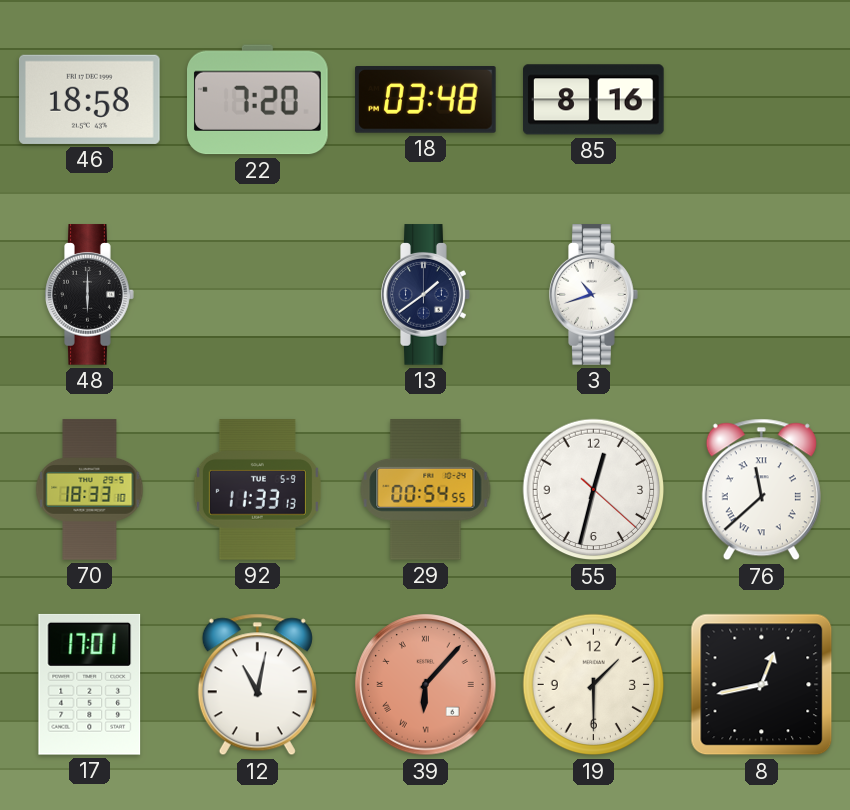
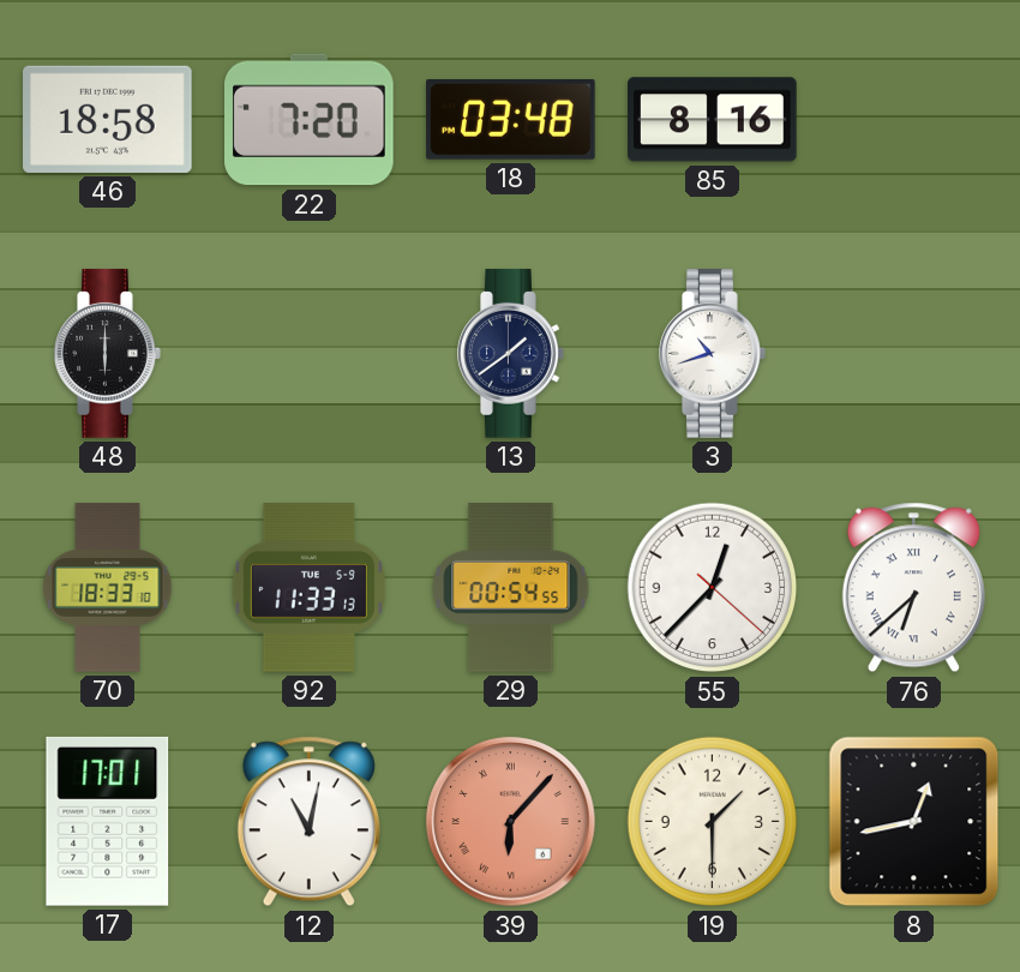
55: 12:32 -> 12:37
76: 11:38 -> 6:38
